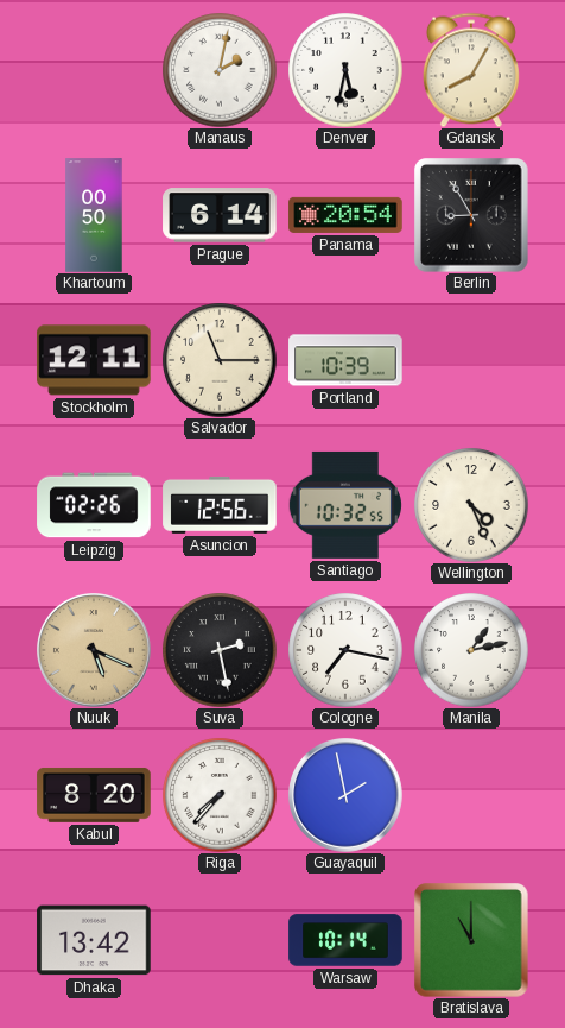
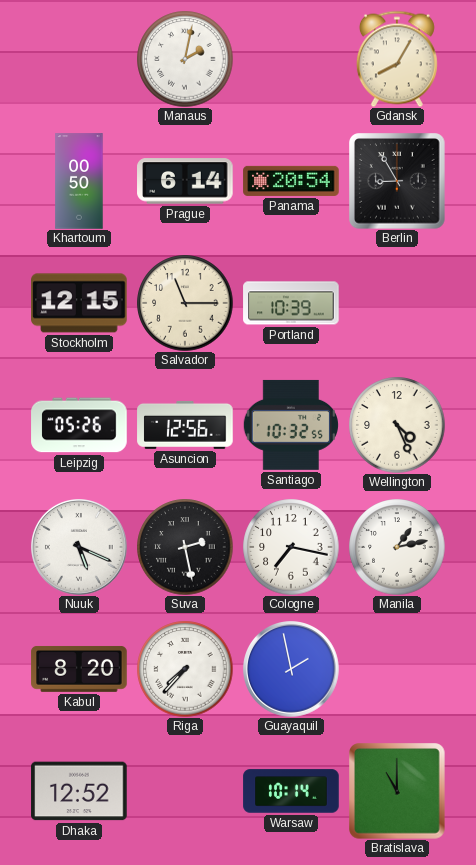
Denver: 5:32 -> none
Stockholm: 12:11 -> 12:15
Leipzig: 02:26 -> 05:26
Nuuk dial: champagne -> white
Dhaka: 13:42 -> 12:52
